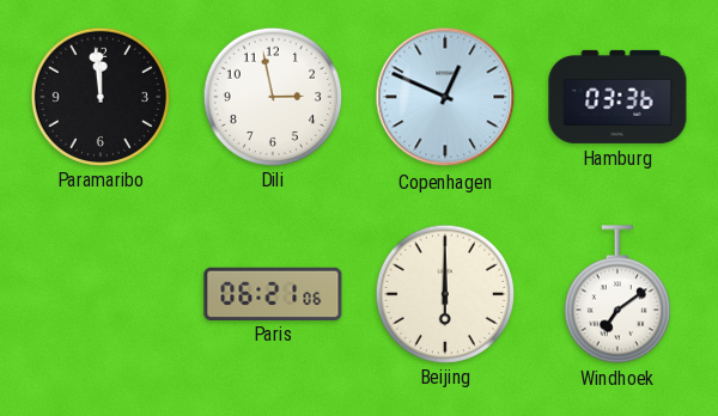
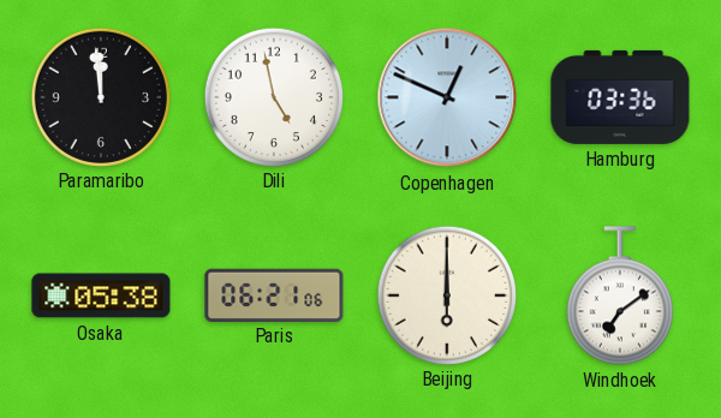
Dili: 2:58 -> 4:58
Osaka: none -> 05:38
